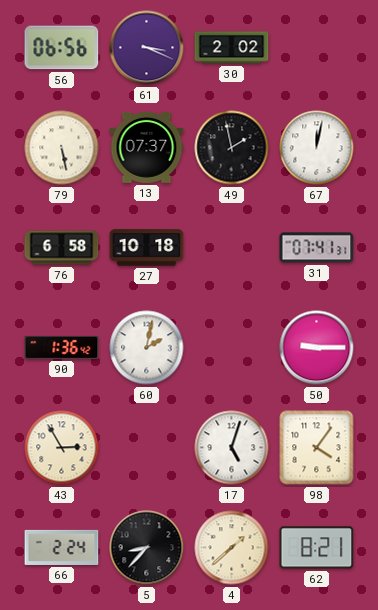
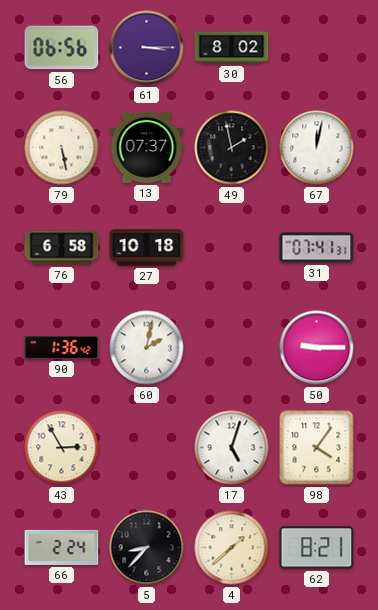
61: 3:19 -> 3:15
30: 2:02 -> 8:02
